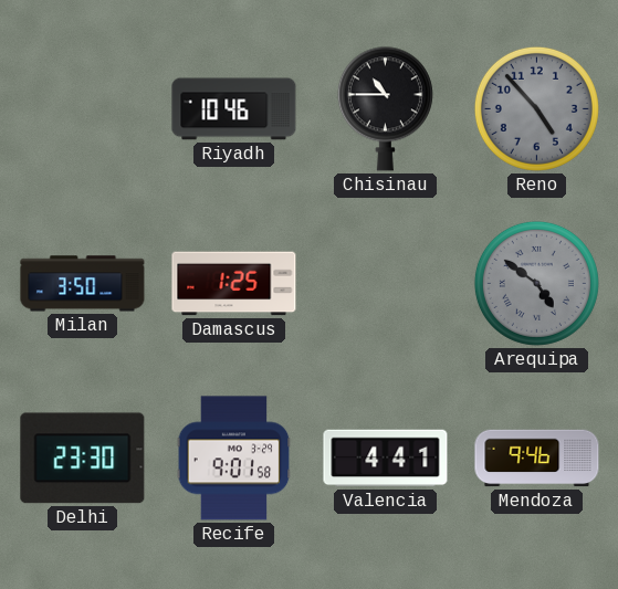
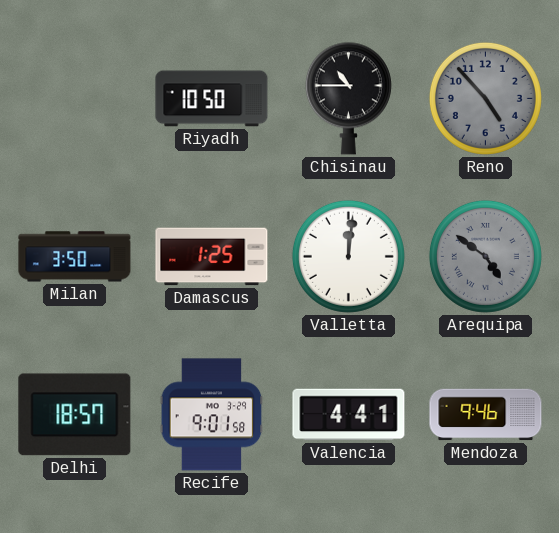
Riyadh: 10:46 -> 10:50
Valletta: none -> 12:01
Delhi: 23:30 -> 18:57
